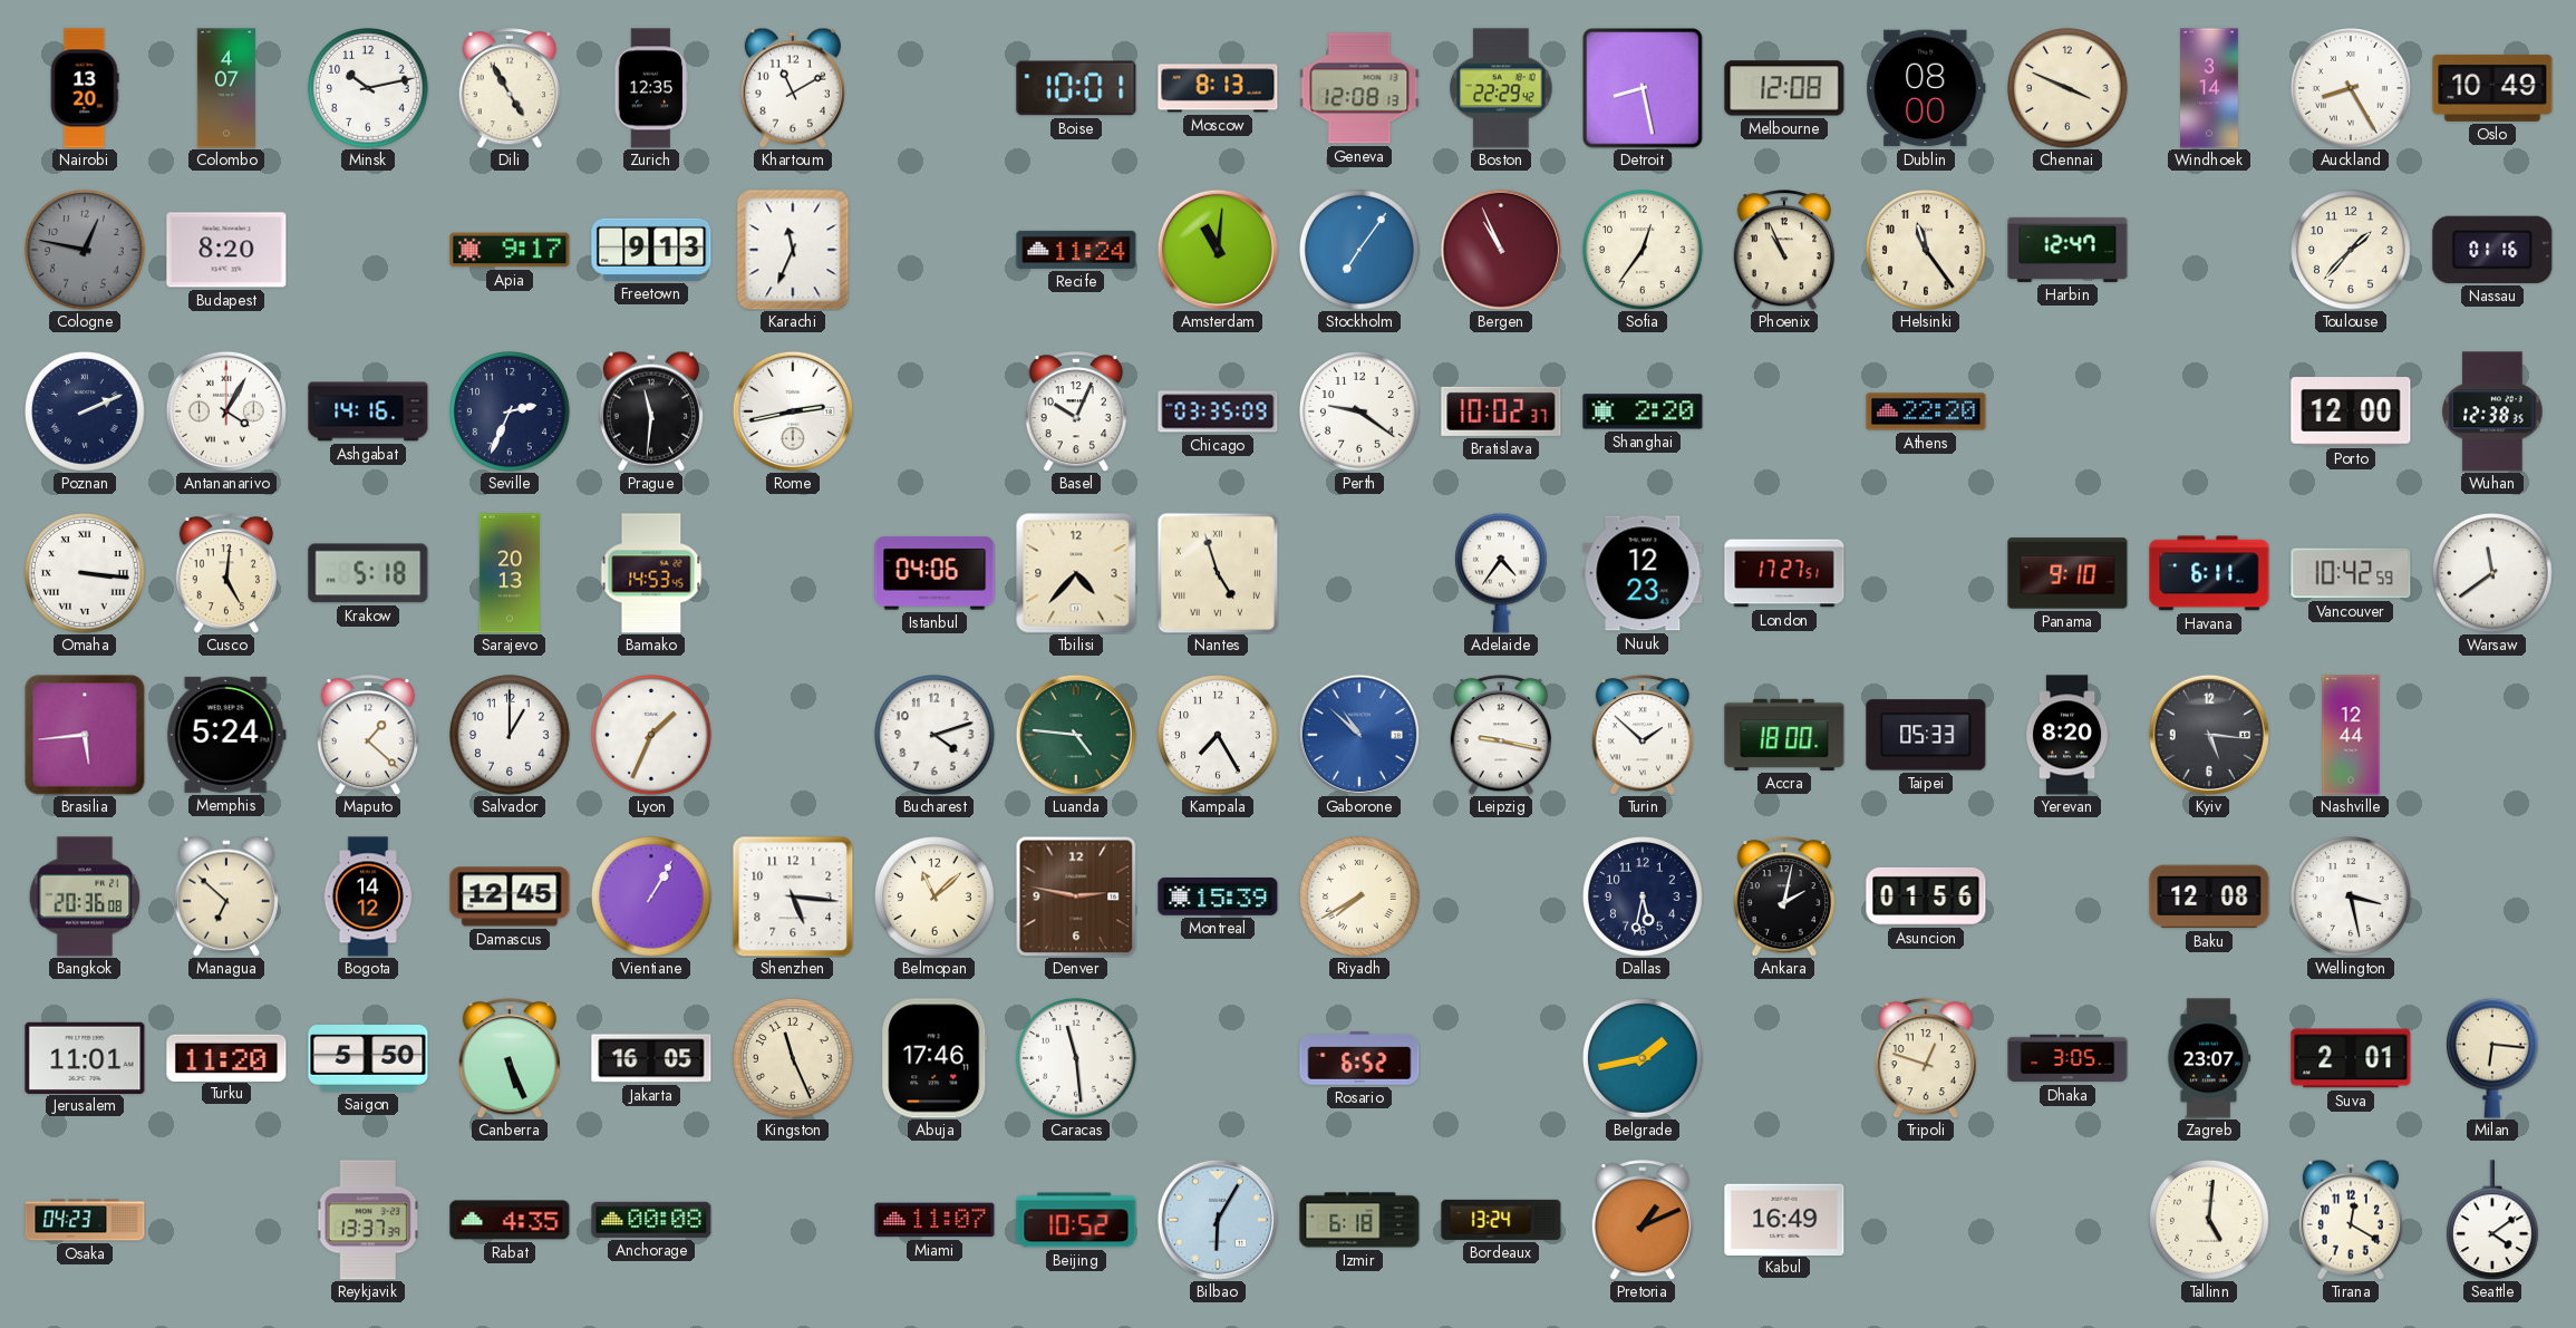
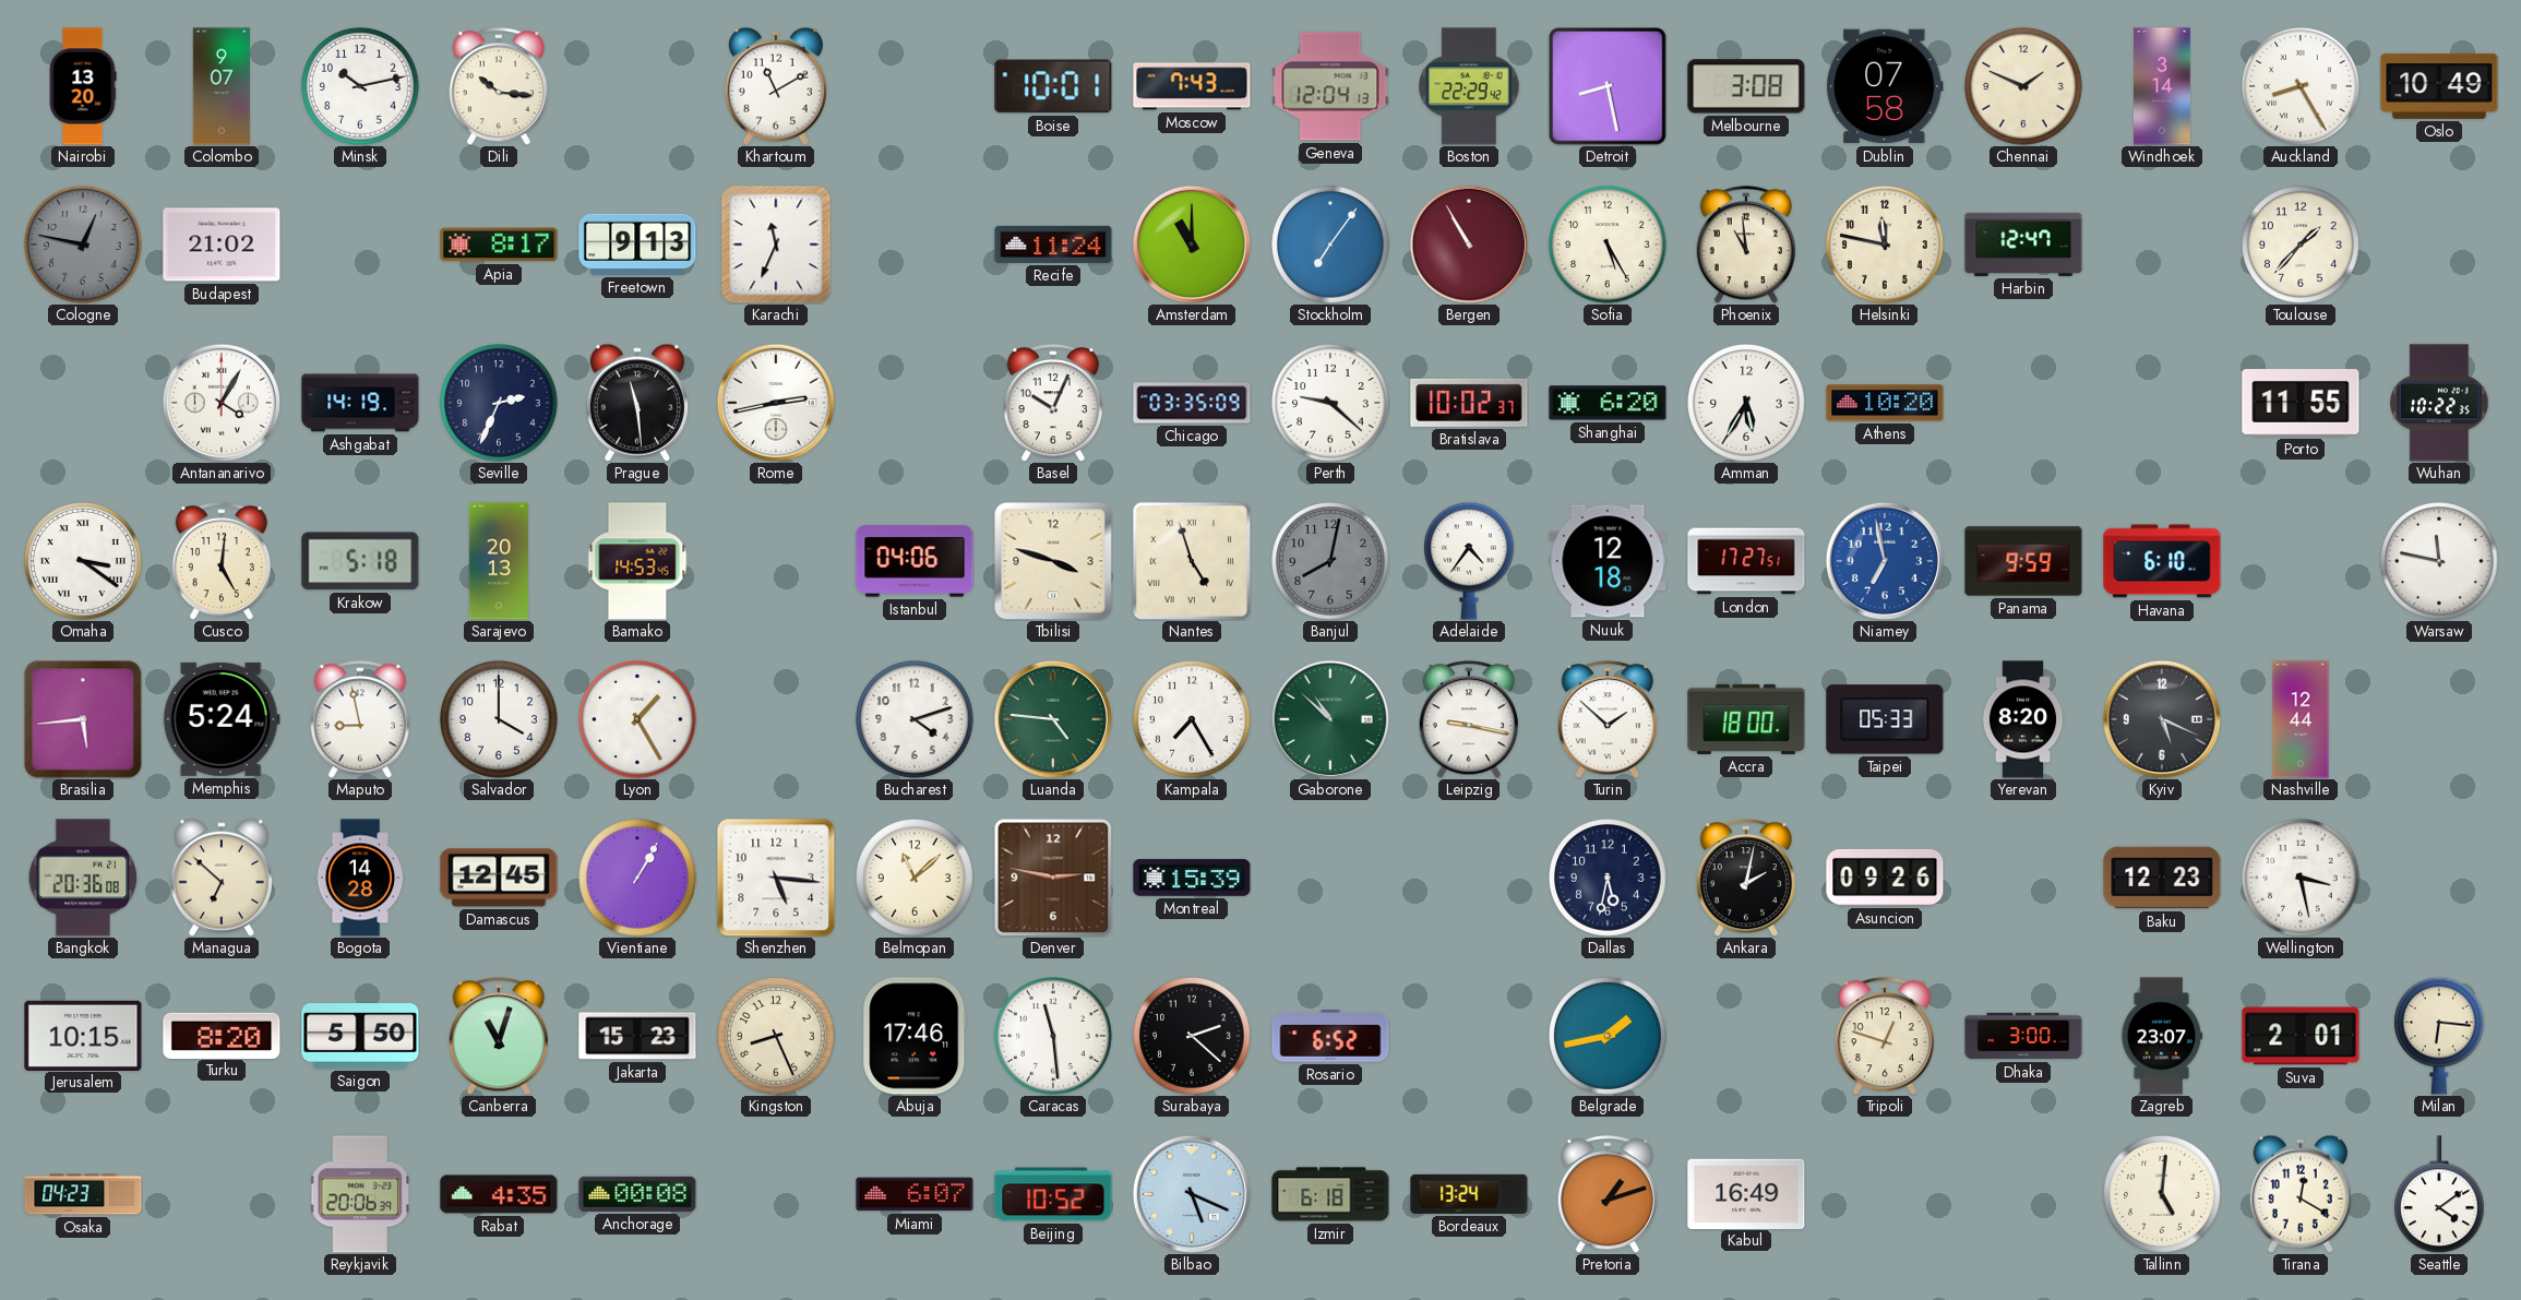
Colombo: 4:07 -> 9:07
Dili: 4:55 -> 10:16
Zurich: 12:35 -> none
Moscow: 8:13 -> 7:43
Geneva: 12:08 -> 12:04
Melbourne: 12:08 -> 3:08
Dublin: 08:00 -> 07:58
Chennai: 3:49 -> 1:49
Budapest: 8:20 -> 21:02
Apia: 9:17 -> 8:17
Amsterdam: 11:01 -> 11:00
Bergen: 10:56 -> 10:55
Sofia: 12:36 -> 5:25
Phoenix: 10:56 -> 10:59
Helsinki: 11:24 -> 11:47
Nassau: 01:16 -> none
Poznan: 2:11 -> none
Ashgabat: 14:16 -> 14:19
Prague: 11:31 -> 11:29
Perth: 9:21 -> 9:22
Shanghai: 2:20 -> 6:20
Amman: none -> 5:35
Athens: 22:20 -> 10:20
Porto: 12:00 -> 11:55
Wuhan: 12:38 -> 10:22
Omaha: 3:16 -> 3:21
Tbilisi: 4:37 -> 3:48
Banjul: none -> 8:02
Nuuk: 12:23 -> 12:18
Niamey: none -> 6:58
Panama: 9:10 -> 9:59
Havana: 6:11 -> 6:10
Vancouver: 10:42 -> none
Warsaw: 11:39 -> 11:47
Maputo: 1:22 -> 8:58
Salvador: 1:00 -> 4:00
Lyon: 1:34 -> 1:25
Gaborone dial: blue -> green
Kyiv: 5:16 -> 5:19
Bogota: 14:12 -> 14:28
Riyadh: 7:40 -> none
Asuncion: 01:56 -> 09:26
Baku: 12:08 -> 12:23
Jerusalem: 11:01 -> 10:15
Turku: 11:20 -> 8:20
Canberra: 5:26 -> 11:03
Jakarta: 16:05 -> 15:23
Kingston: 11:26 -> 8:26
Surabaya: none -> 2:22
Dhaka: 3:05 -> 3:00
Reykjavik: 13:37 -> 20:06
Miami: 11:07 -> 6:07
Bilbao: 6:05 -> 5:19
Pretoria: 1:11 -> 1:12
